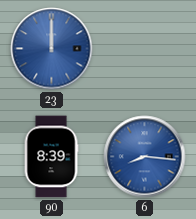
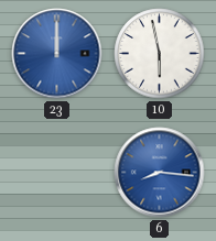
10: none -> 5:58
90: 8:39 -> none
